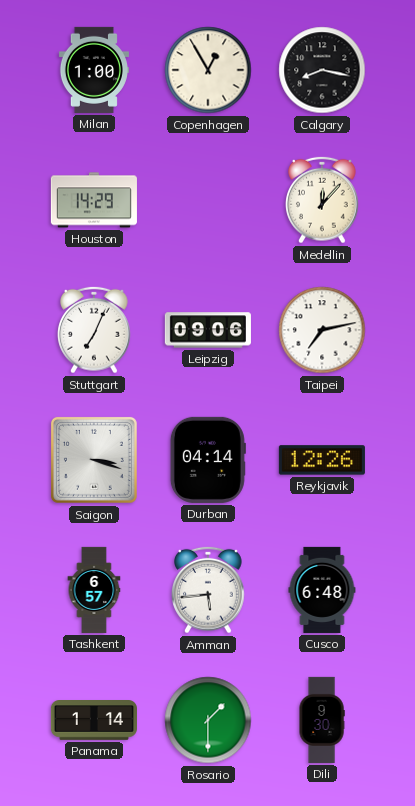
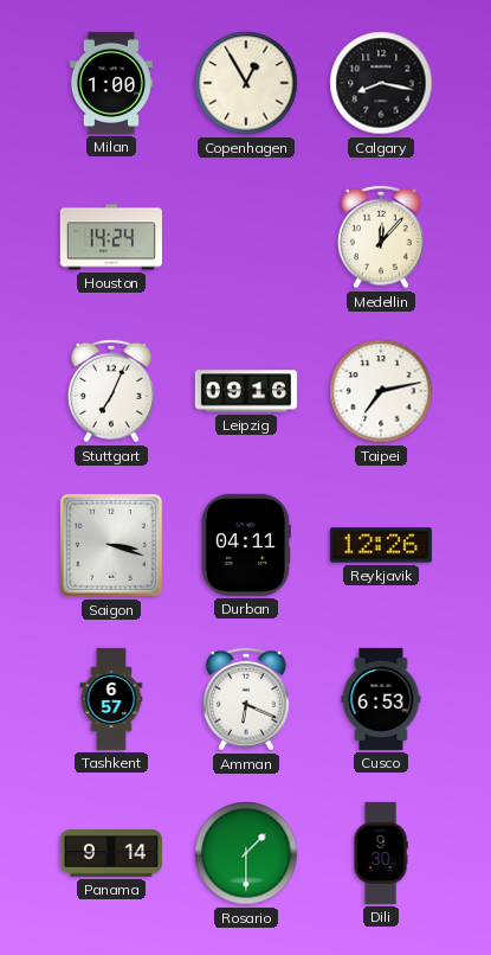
Houston: 14:29 -> 14:24
Leipzig: 09:06 -> 09:16
Durban: 04:14 -> 04:11
Amman: 5:44 -> 6:19
Cusco: 6:48 -> 6:53
Panama: 1:14 -> 9:14
